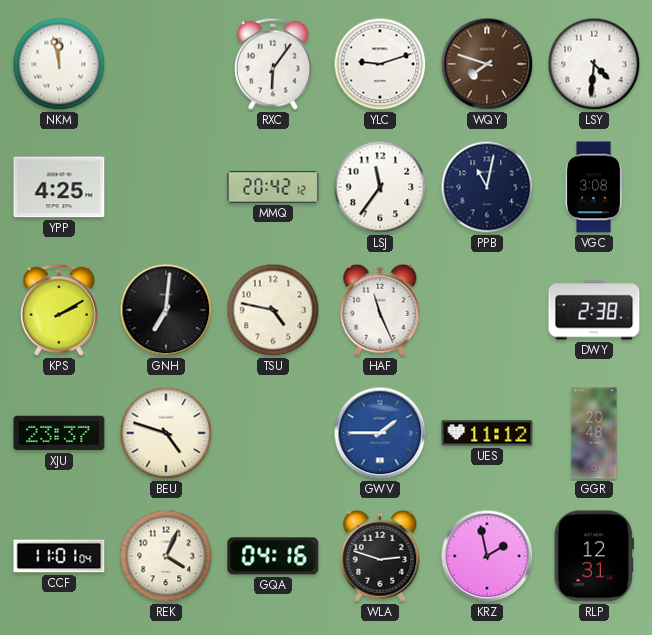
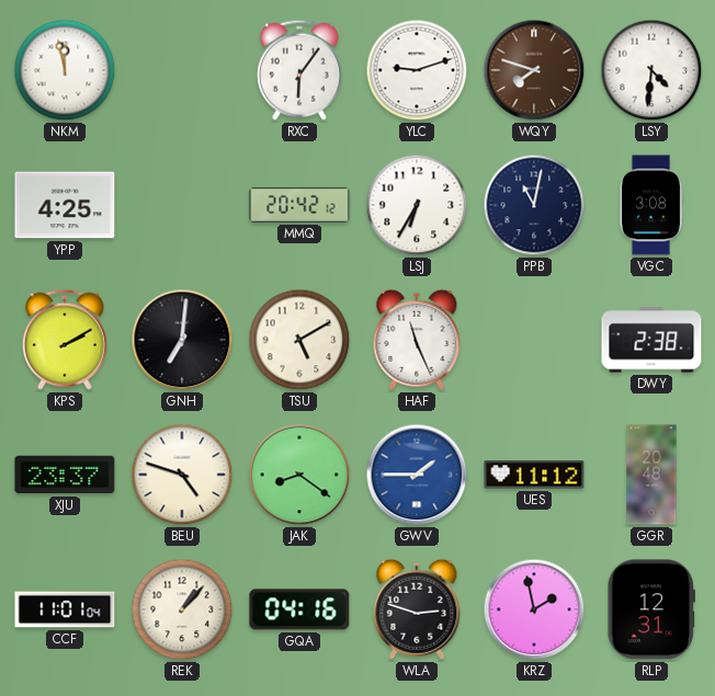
LSJ: 11:36 -> 6:35
TSU: 4:47 -> 5:10
JAK: none -> 8:21
REK: 4:04 -> 1:07
